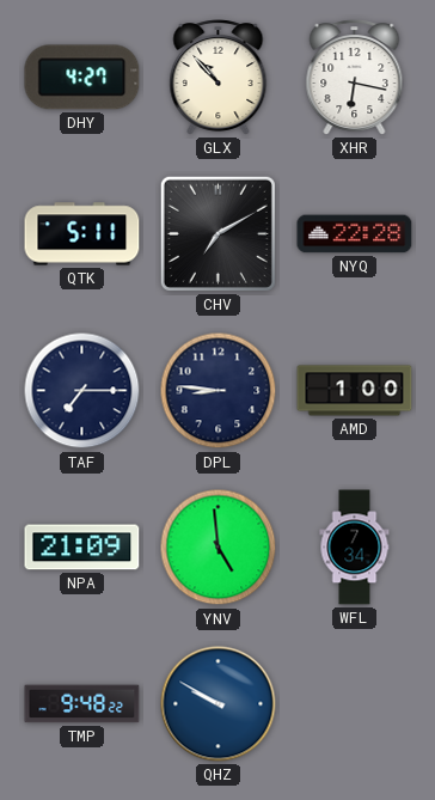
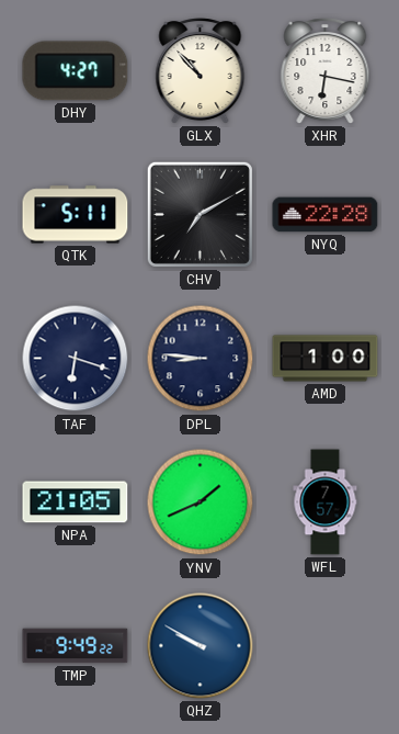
TAF: 7:15 -> 6:18
NPA: 21:09 -> 21:05
YNV: 4:59 -> 1:41
WFL: 7:34 -> 7:57
TMP: 9:48 -> 9:49
